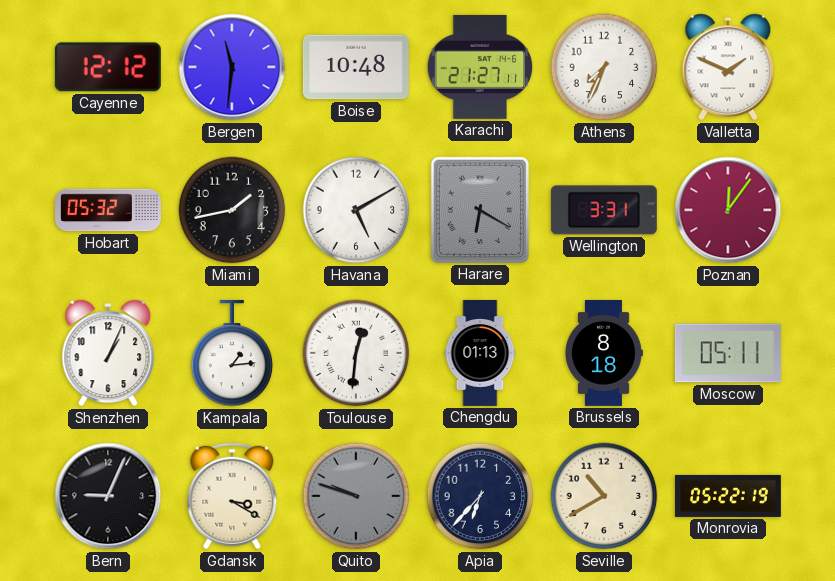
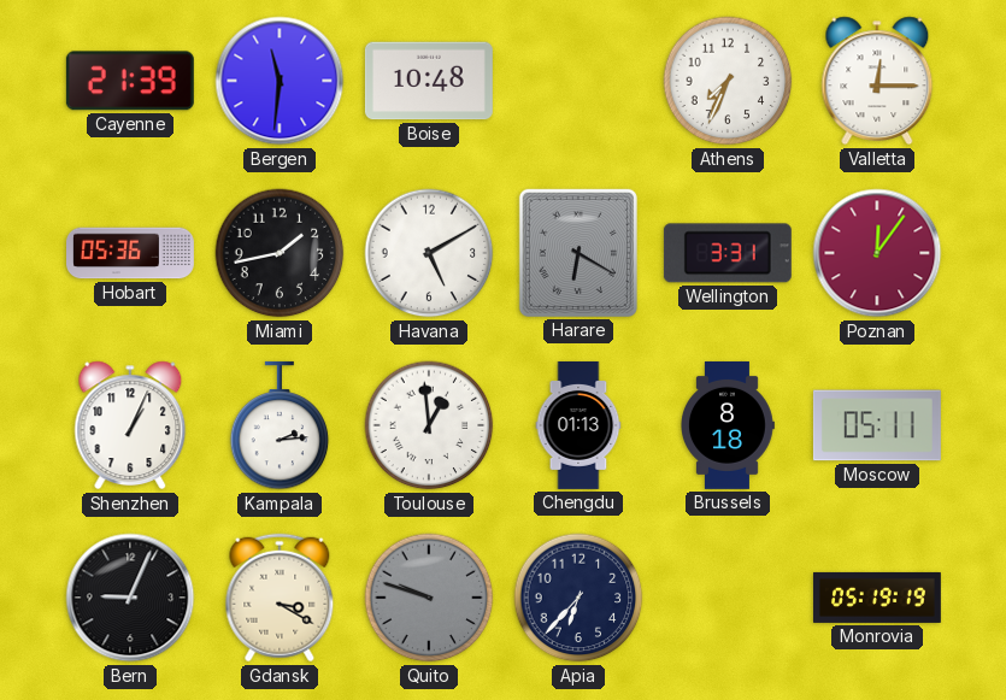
Cayenne: 12:12 -> 21:39
Karachi: 21:27 -> none
Valletta: 1:49 -> 12:15
Hobart: 05:32 -> 05:36
Kampala: 1:14 -> 2:14
Toulouse: 12:31 -> 12:59
Seville: 10:40 -> none
Monrovia: 05:22 -> 05:19
